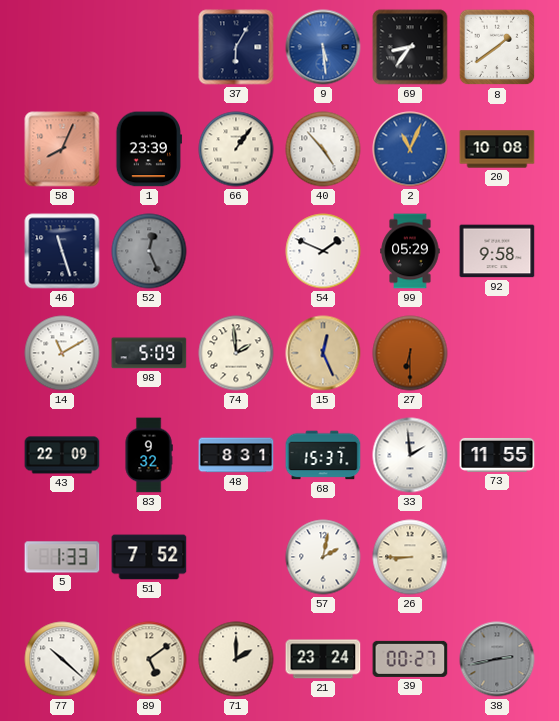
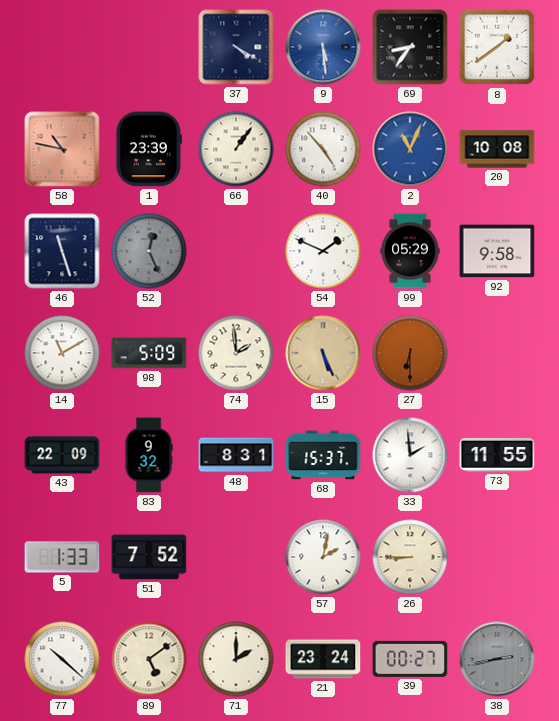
37: 6:05 -> 4:20
58: 8:04 -> 10:47
15: 12:26 -> 5:26
